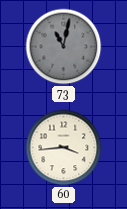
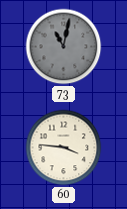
60: 3:44 -> 3:46
